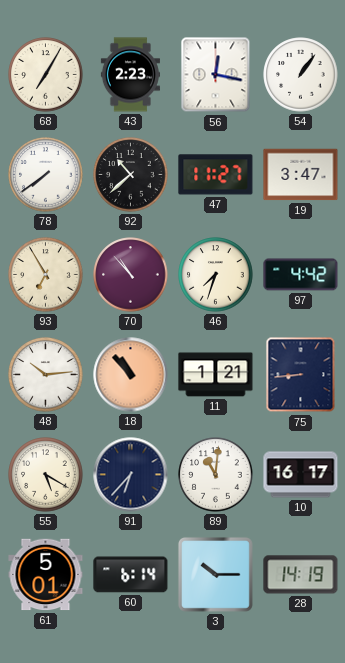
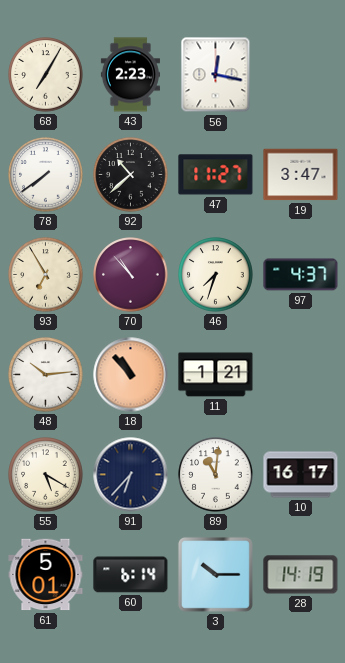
54: 1:06 -> none
97: 4:42 -> 4:37
75: 8:44 -> none
